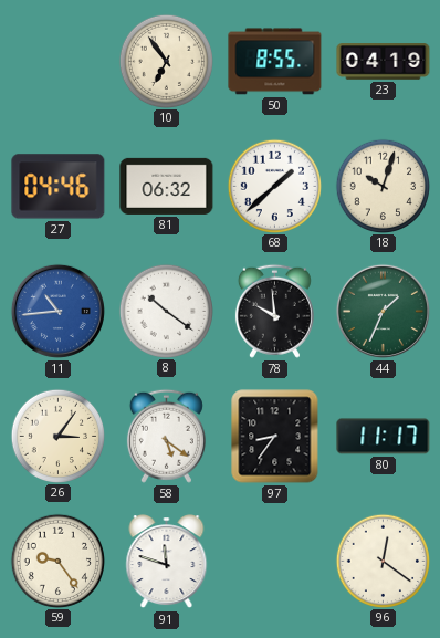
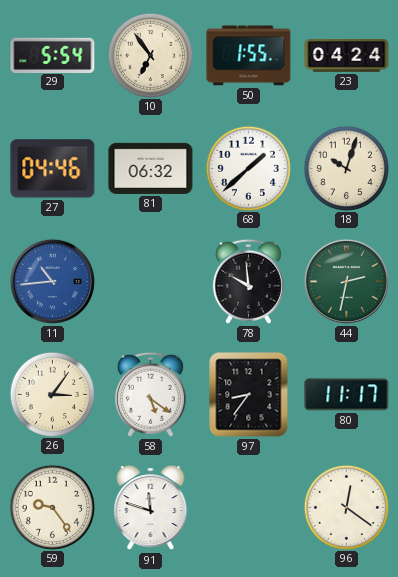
29: none -> 5:54
50: 8:55 -> 1:55
23: 04:19 -> 04:24
8: 10:21 -> none
44: 1:34 -> 2:32
